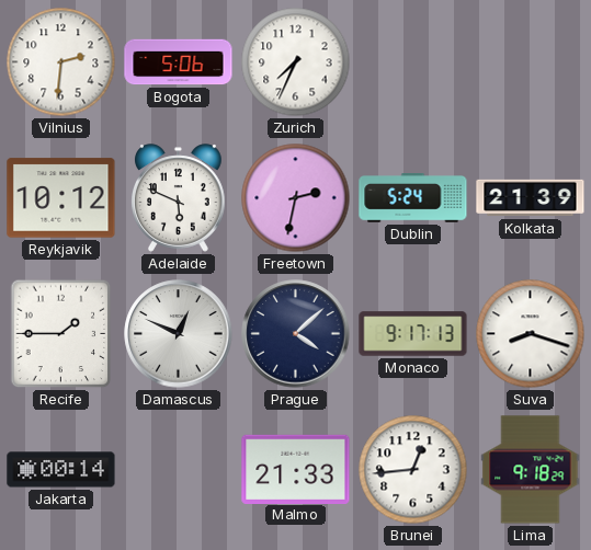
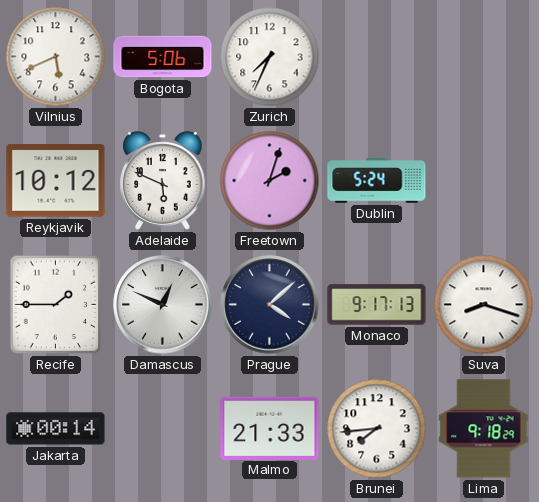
Vilnius: 2:31 -> 5:41
Freetown: 2:32 -> 2:03
Kolkata: 21:39 -> none
Brunei: 12:44 -> 7:44
